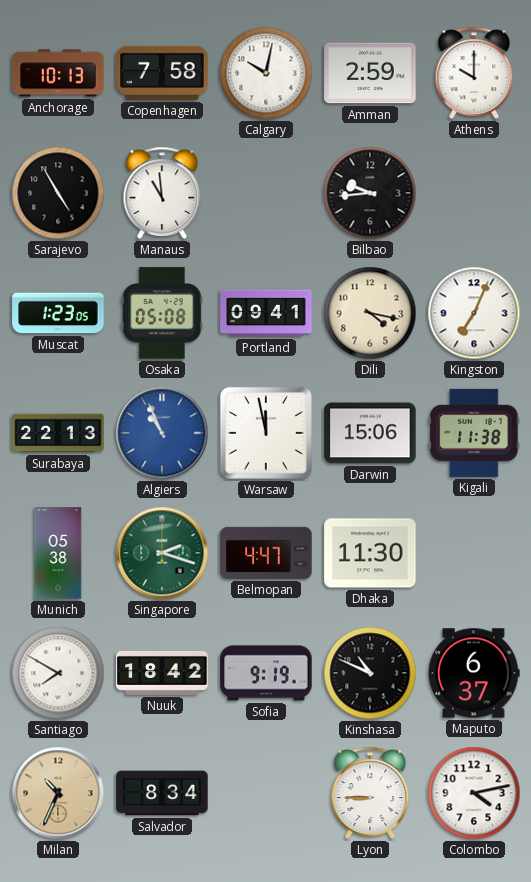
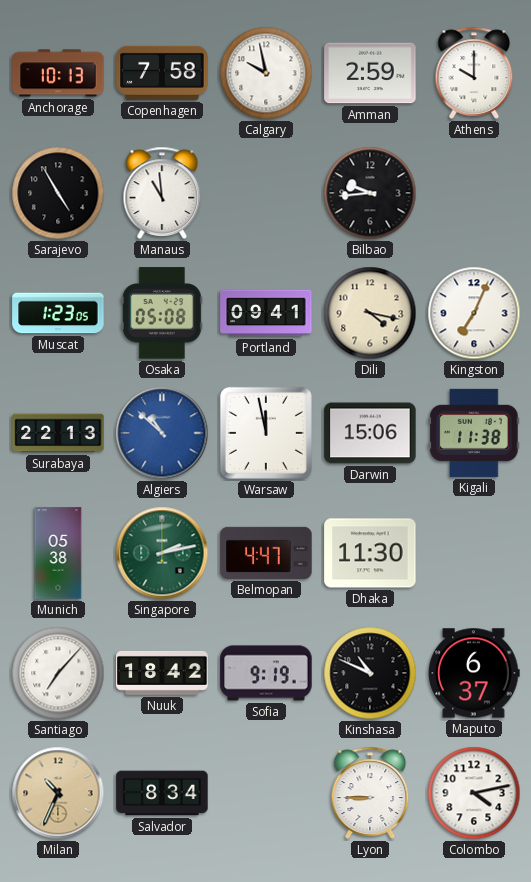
Calgary: 10:02 -> 9:58
Algiers: 10:56 -> 10:52
Singapore: 2:18 -> 2:13
Santiago: 7:50 -> 7:07
